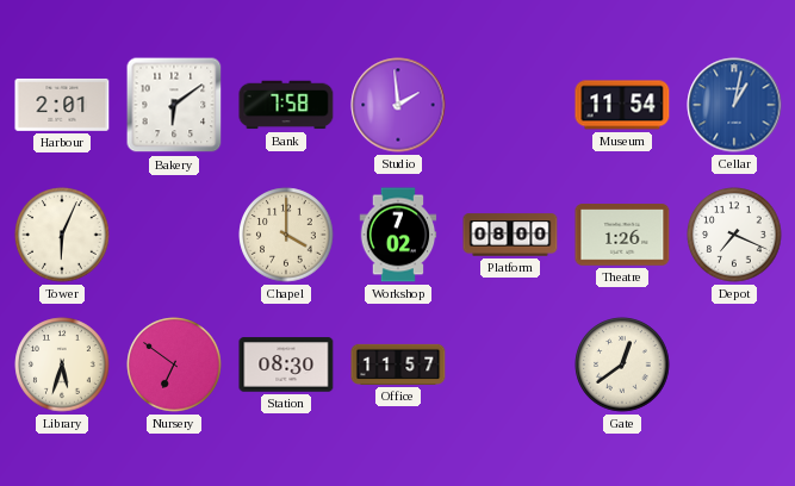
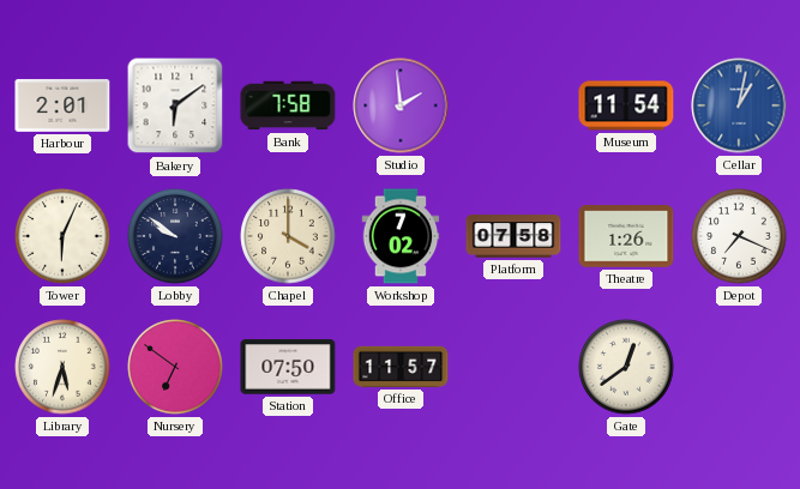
Lobby: none -> 9:51
Platform: 08:00 -> 07:58
Station: 08:30 -> 07:50
